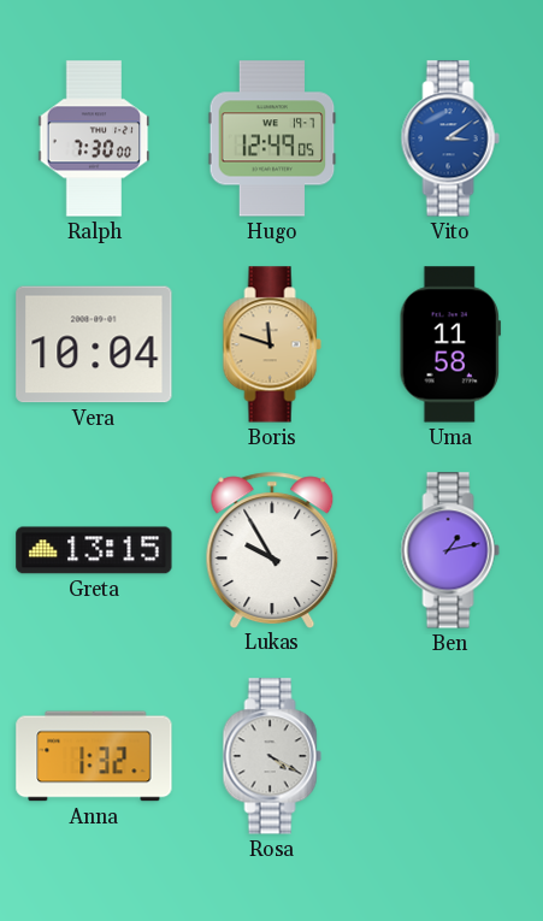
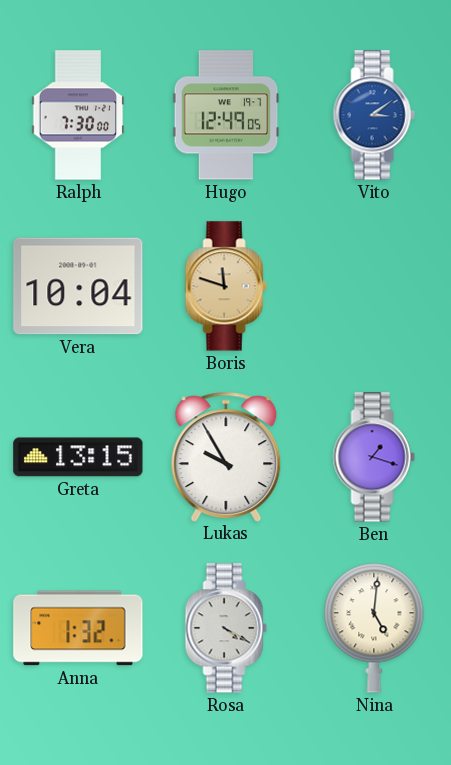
Uma: 11:58 -> none
Ben: 1:13 -> 1:18
Nina: none -> 5:01
